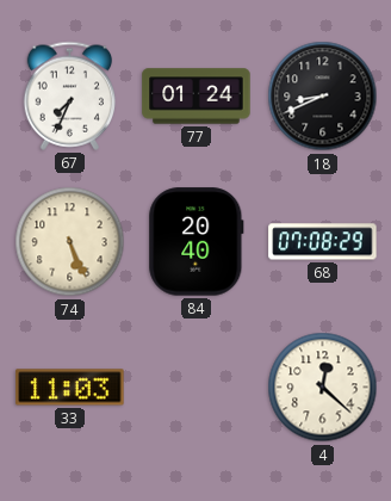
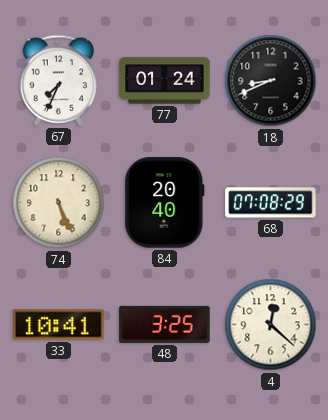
33: 11:03 -> 10:41
48: none -> 3:25
